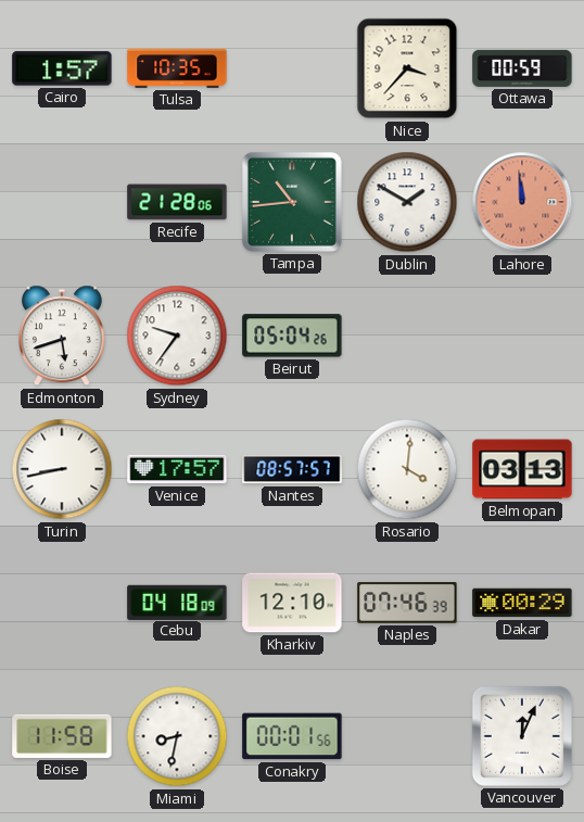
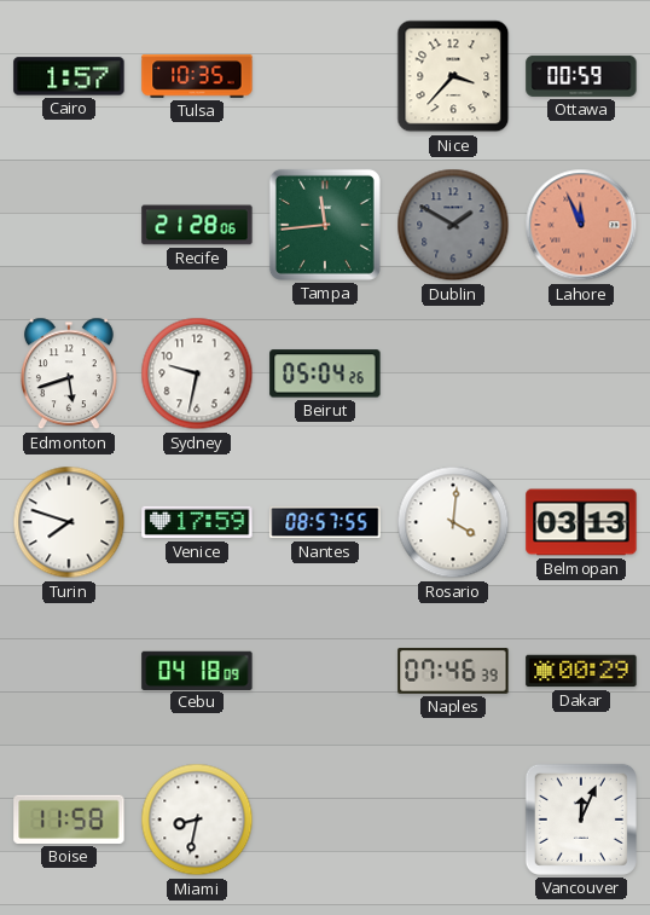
Tampa: 10:44 -> 11:44
Dublin dial: white -> grey
Lahore: 11:59 -> 11:56
Sydney: 9:36 -> 9:32
Turin: 8:43 -> 7:48
Venice: 17:57 -> 17:59
Nantes: 08:57:57 -> 08:57:55
Kharkiv: 12:10 -> none
Conakry: 00:01 -> none
